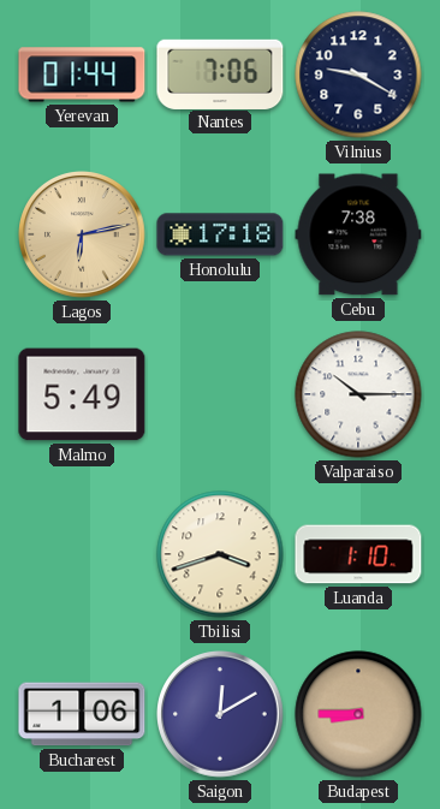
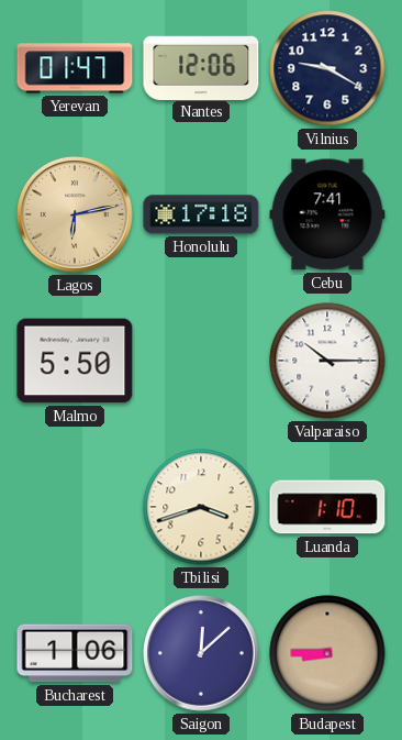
Yerevan: 01:44 -> 01:47
Nantes: 7:06 -> 12:06
Cebu: 7:38 -> 7:41
Malmo: 5:49 -> 5:50
Saigon: 12:10 -> 12:08
